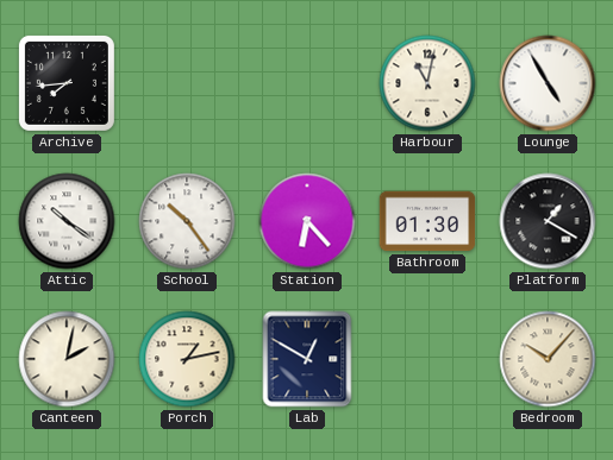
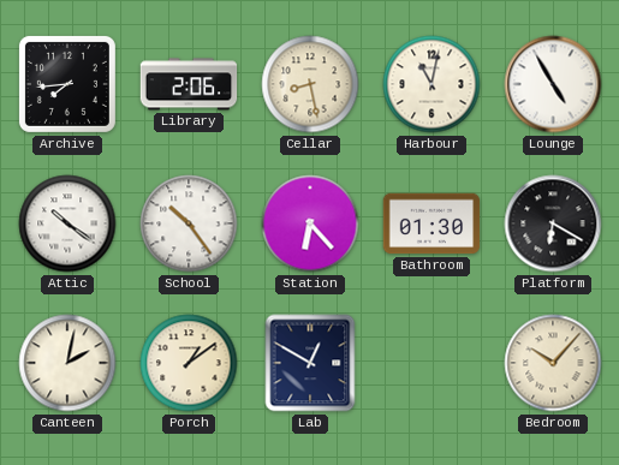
Library: none -> 2:06
Cellar: none -> 8:28
Platform: 1:20 -> 6:20
Porch: 1:13 -> 1:09
